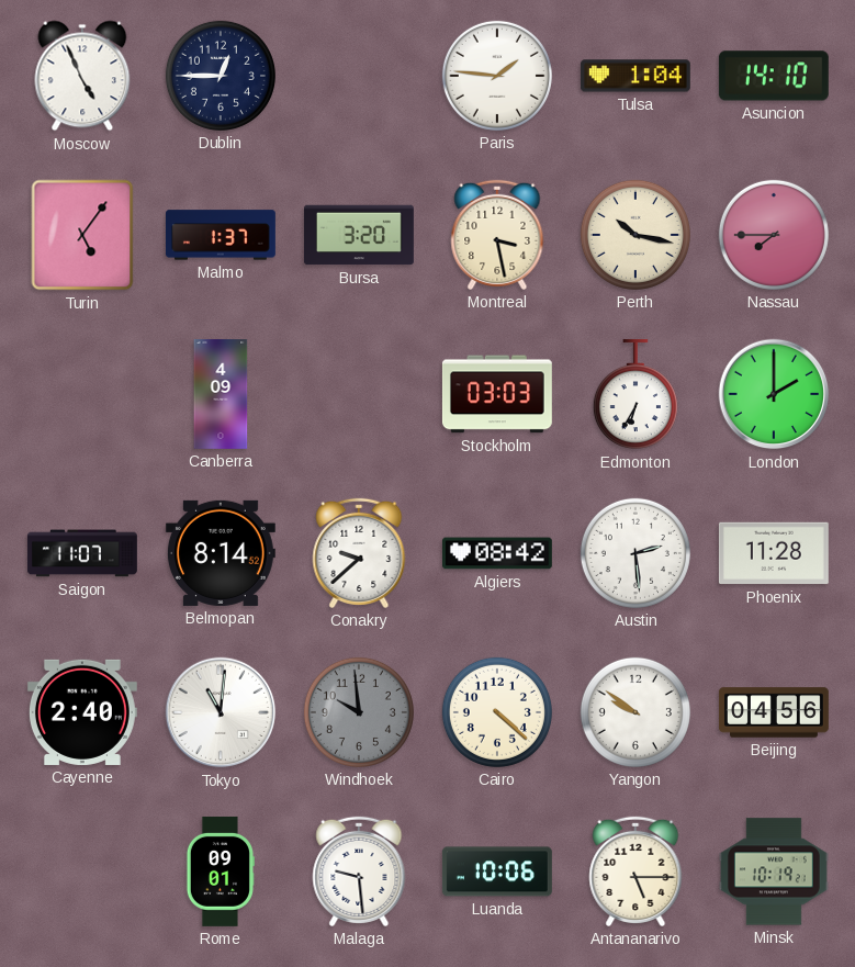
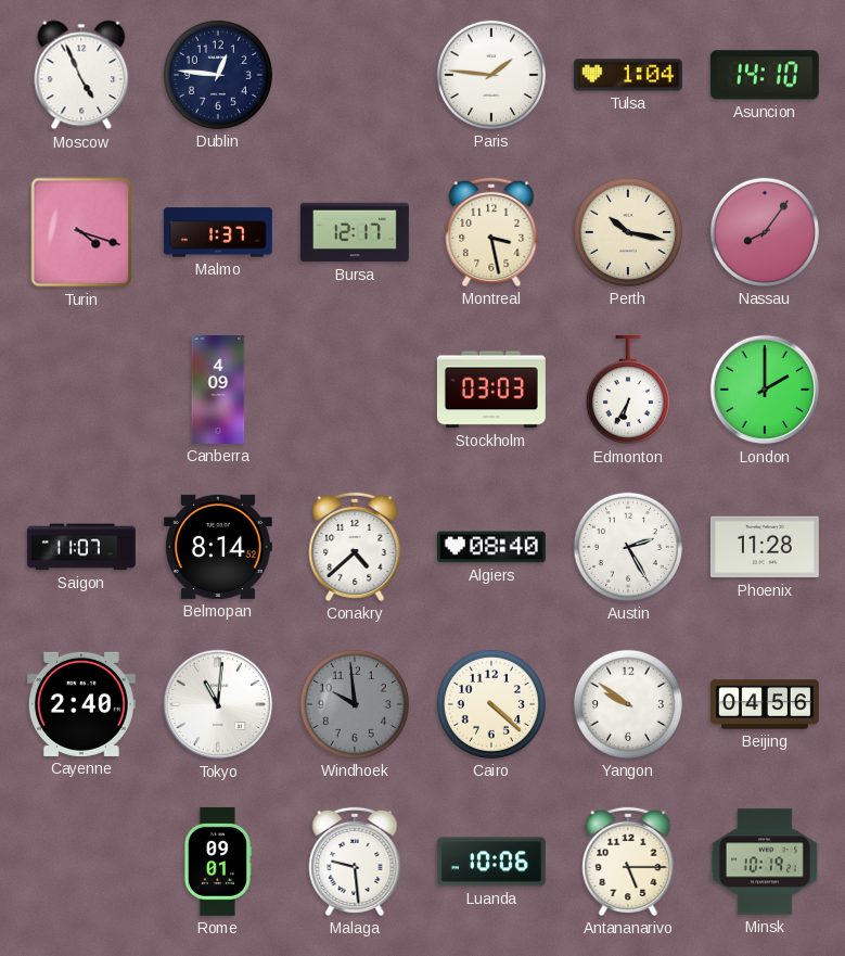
Dublin: 12:45 -> 12:46
Turin: 5:06 -> 4:18
Bursa: 3:20 -> 12:17
Nassau: 7:45 -> 8:06
Conakry: 9:38 -> 4:38
Algiers: 08:42 -> 08:40
Austin: 2:29 -> 2:25
